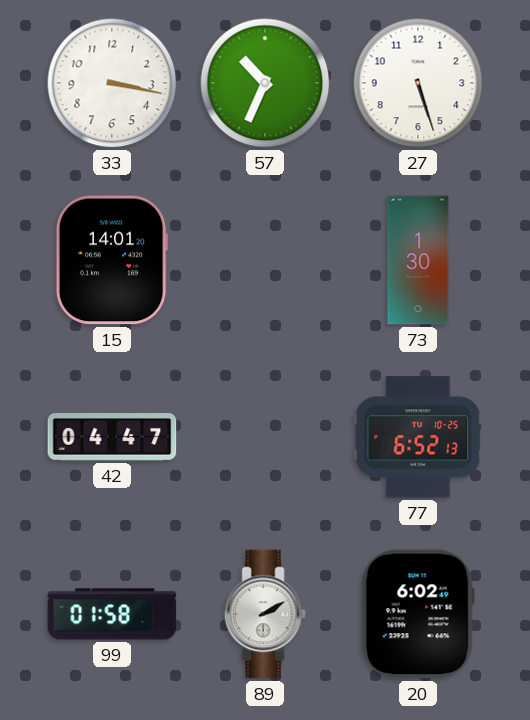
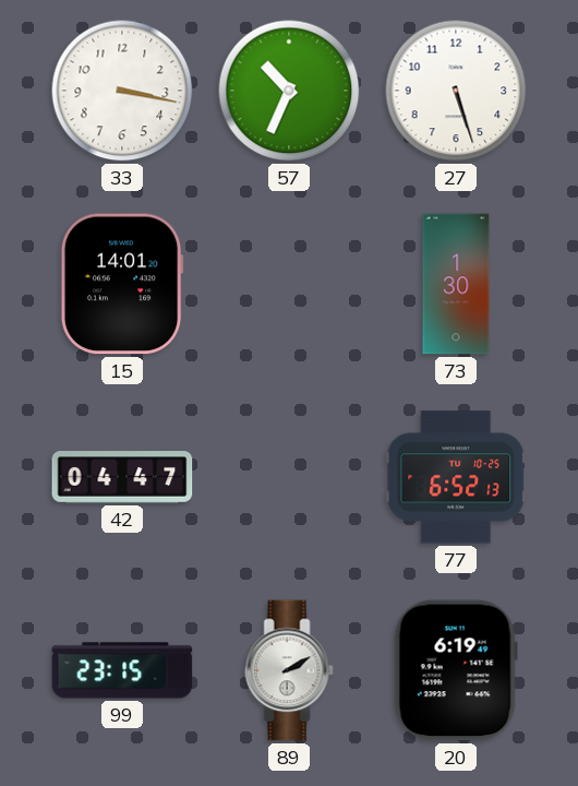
99: 01:58 -> 23:15
20: 6:02 -> 6:19
